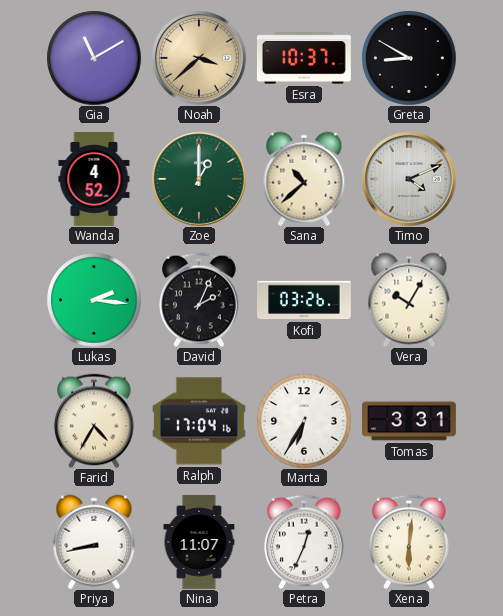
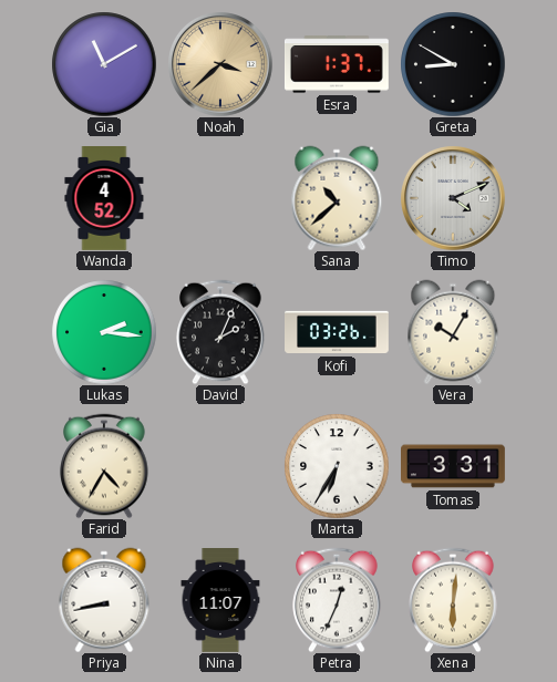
Esra: 10:37 -> 1:37
Zoe: 1:00 -> none
Ralph: 17:04 -> none
